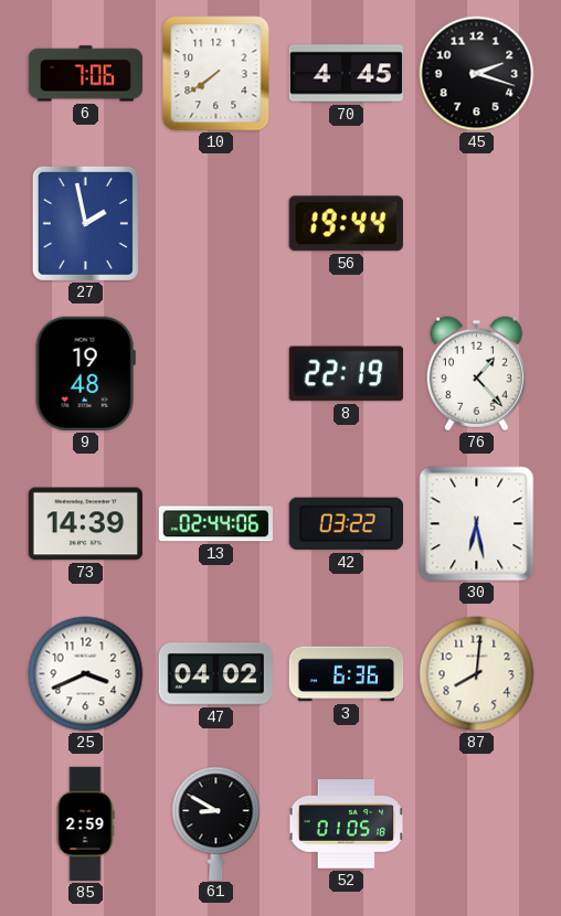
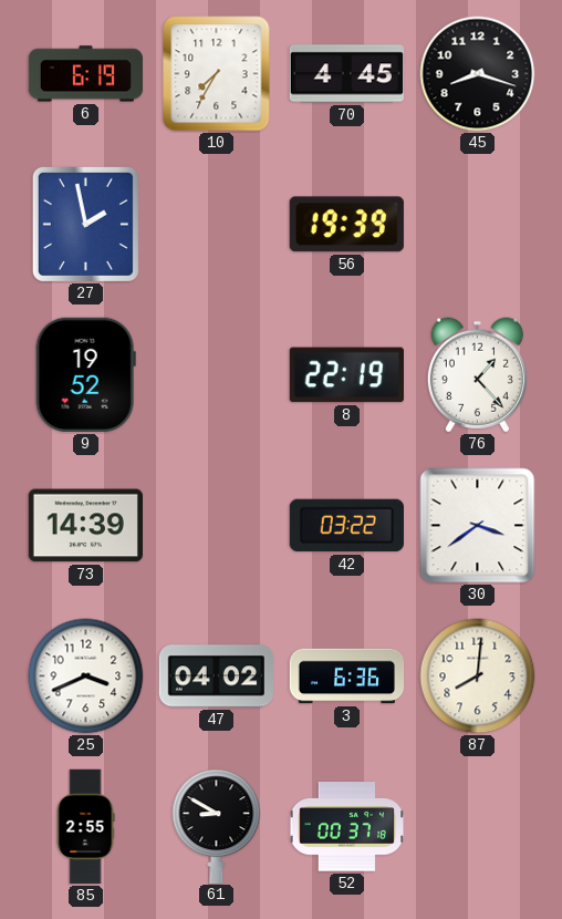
6: 7:06 -> 6:19
10: 7:39 -> 7:35
45: 2:18 -> 8:18
56: 19:44 -> 19:39
9: 19:48 -> 19:52
13: 02:44 -> none
30: 6:28 -> 3:39
85: 2:59 -> 2:55
52: 01:05 -> 00:37
